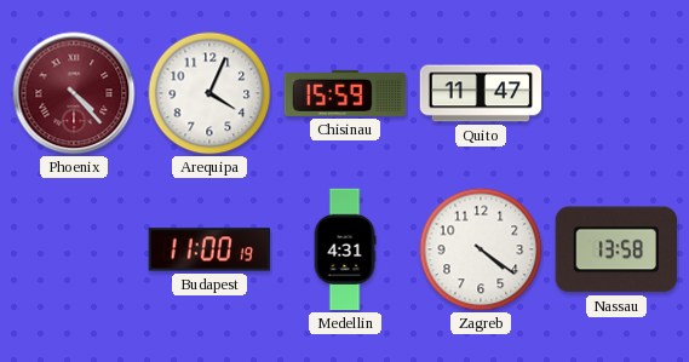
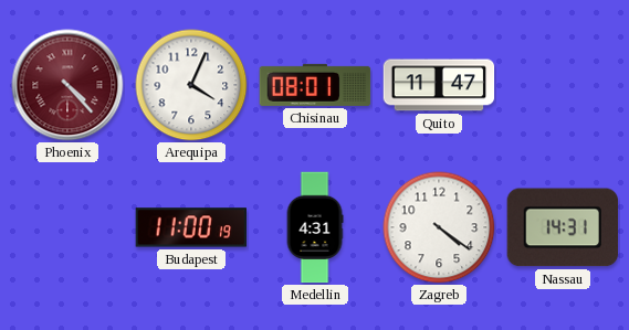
Chisinau: 15:59 -> 08:01
Nassau: 13:58 -> 14:31
